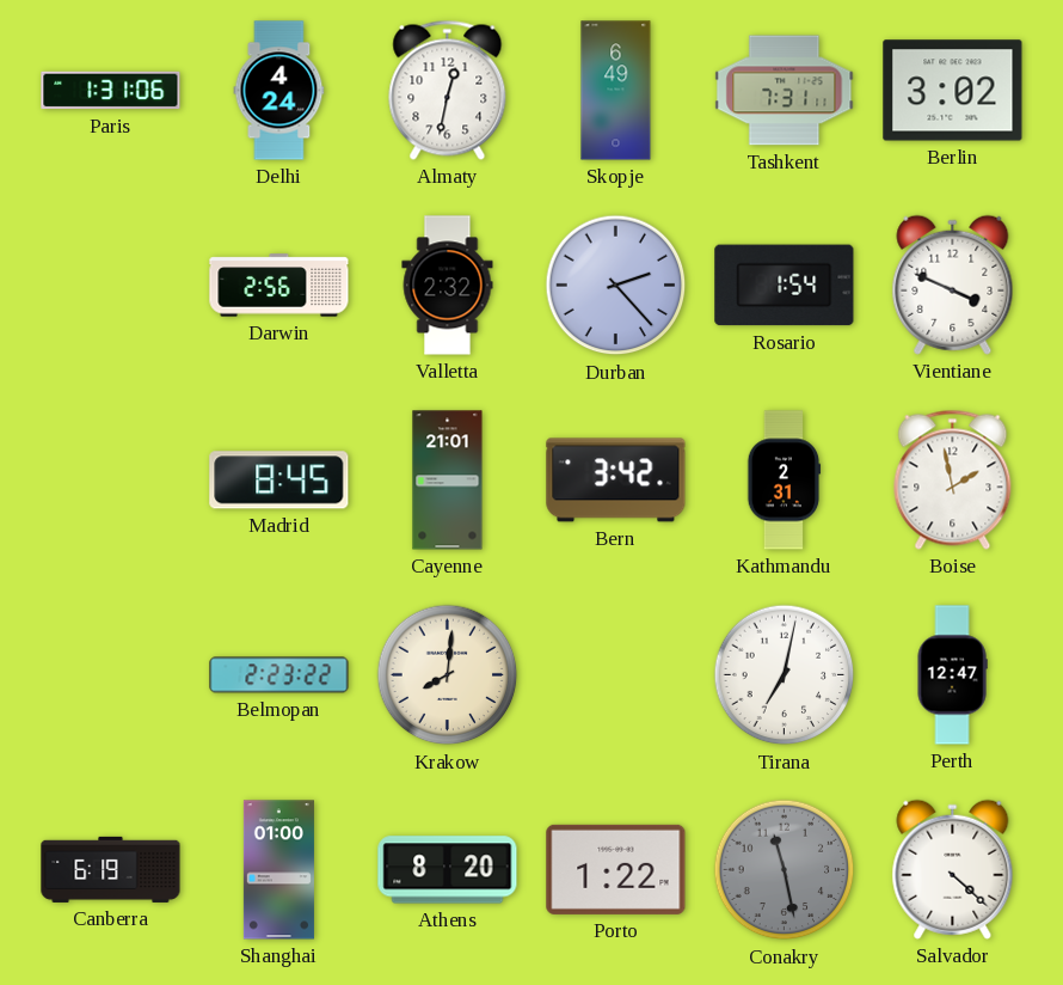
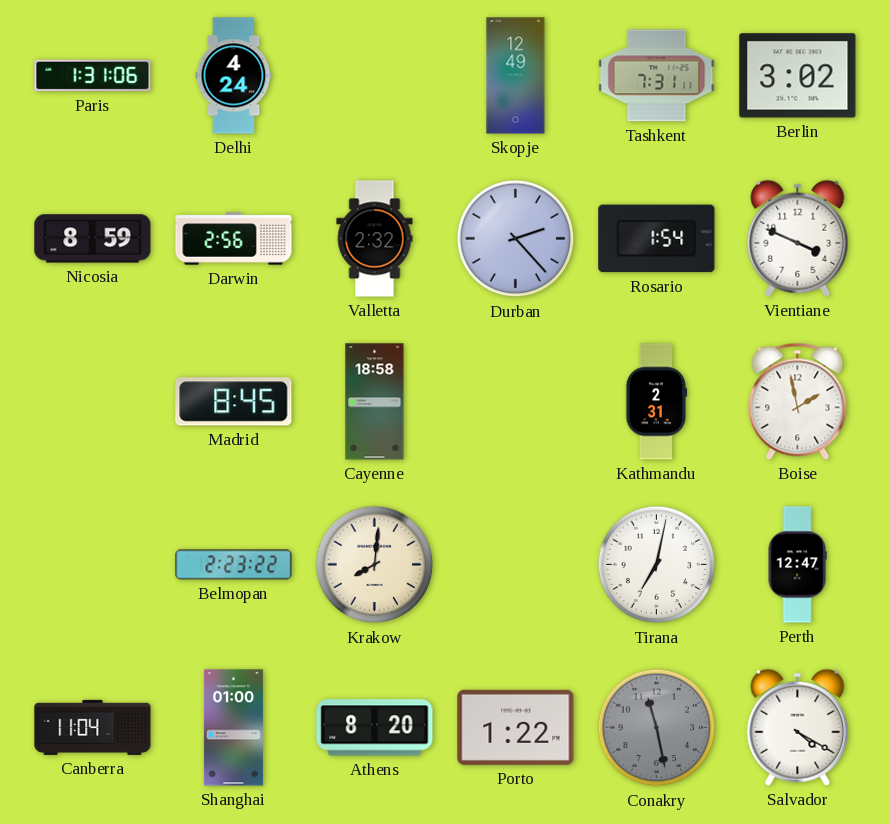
Almaty: 12:32 -> none
Skopje: 6:49 -> 12:49
Nicosia: none -> 8:59
Cayenne: 21:01 -> 18:58
Bern: 3:42 -> none
Canberra: 6:19 -> 11:04
Salvador: 4:22 -> 4:20
